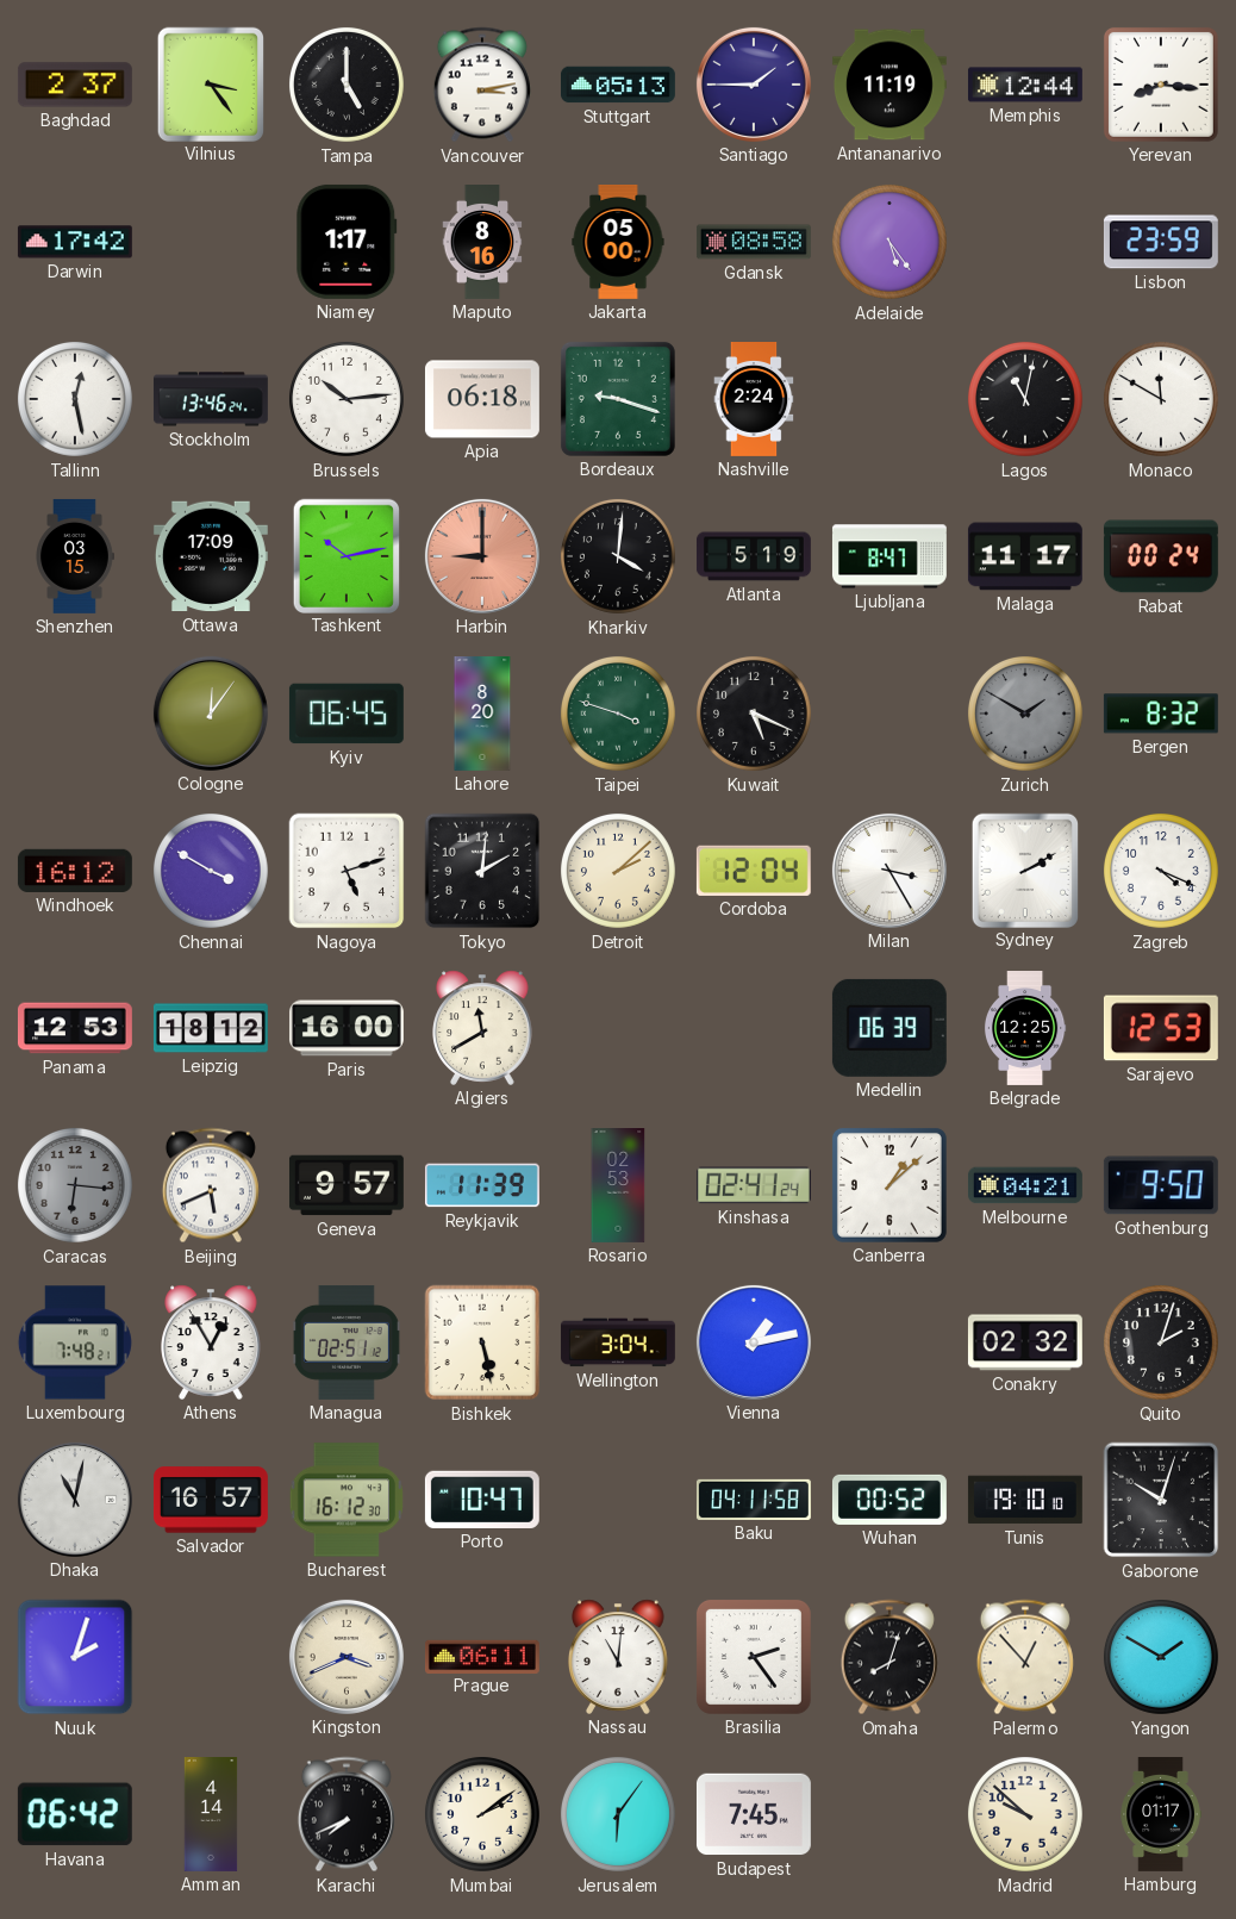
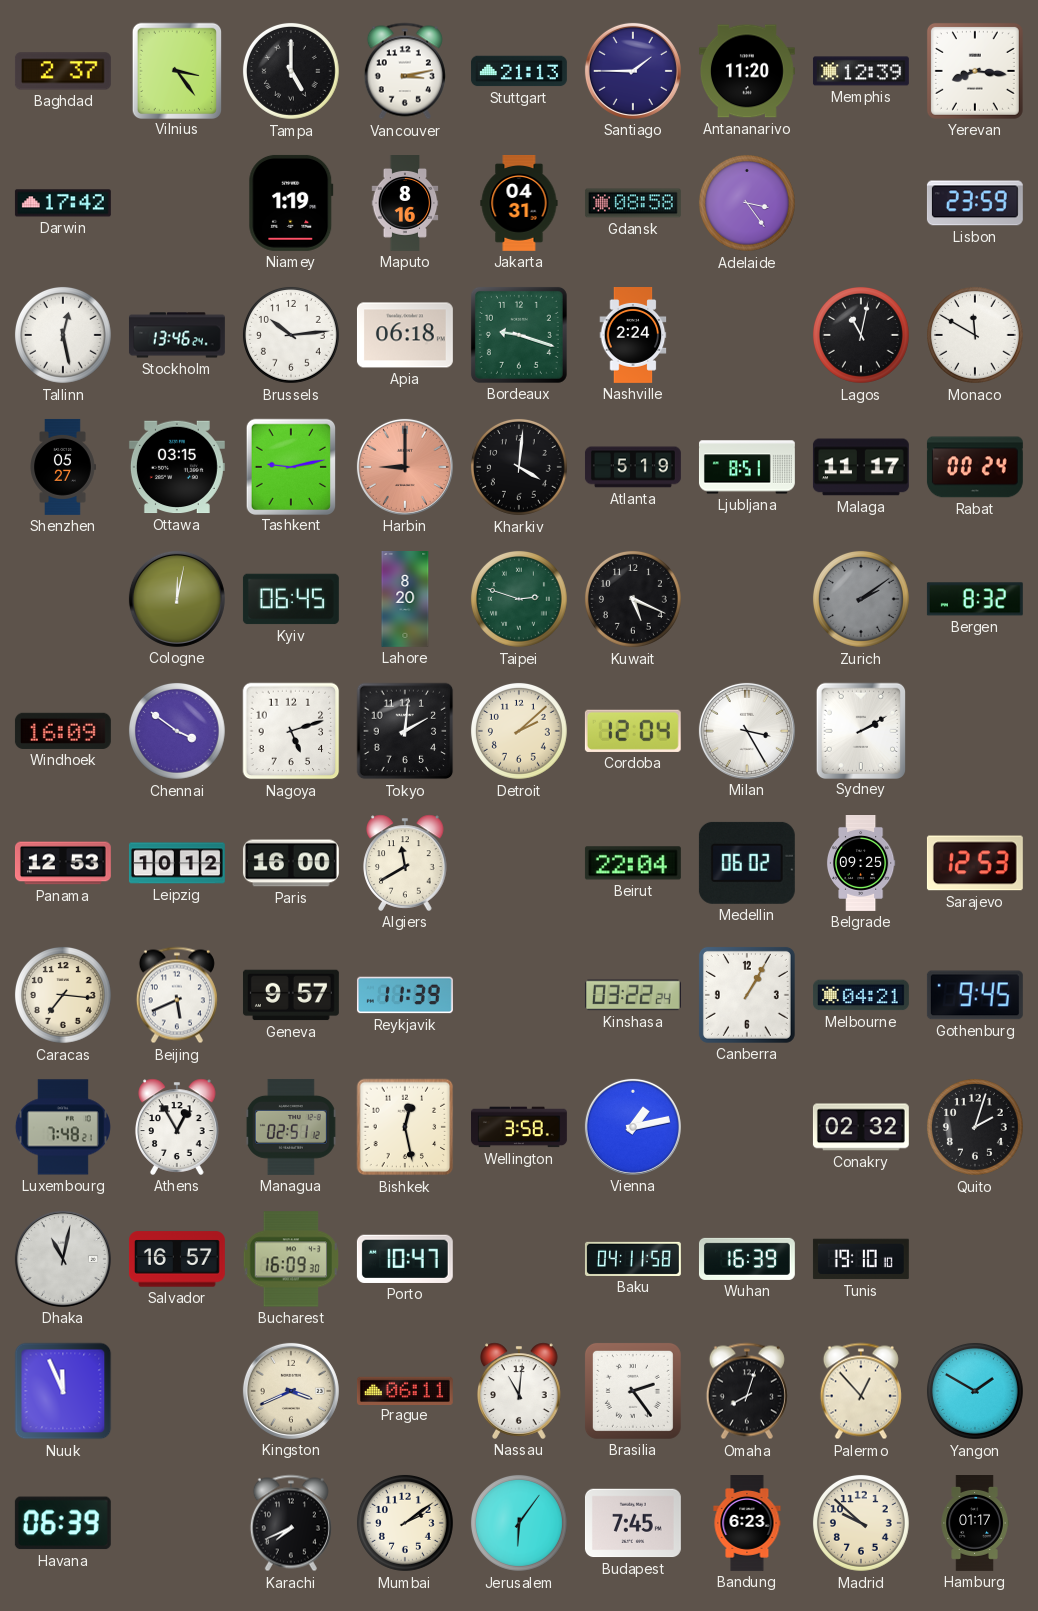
Stuttgart: 05:13 -> 21:13
Antananarivo: 11:19 -> 11:20
Memphis: 12:44 -> 12:39
Niamey: 1:17 -> 1:19
Jakarta: 05:00 -> 04:31
Adelaide: 5:24 -> 3:24
Shenzhen: 03:15 -> 05:27
Ottawa: 17:09 -> 03:15
Tashkent: 10:13 -> 9:13
Ljubljana: 8:47 -> 8:51
Cologne: 12:06 -> 12:02
Taipei: 3:48 -> 2:48
Zurich: 1:50 -> 2:09
Windhoek: 16:12 -> 16:09
Chennai: 3:50 -> 3:51
Zagreb: 4:19 -> none
Leipzig: 18:12 -> 10:12
Beirut: none -> 22:04
Medellin: 06:39 -> 06:02
Belgrade: 12:25 -> 09:25
Caracas: 6:16 -> 7:16
Caracas dial: grey -> cream
Rosario: 02:53 -> none
Kinshasa: 02:41 -> 03:22
Canberra: 1:08 -> 1:05
Gothenburg: 9:50 -> 9:45
Bishkek: 5:28 -> 12:28
Wellington: 3:04 -> 3:58
Bucharest: 16:12 -> 16:09
Wuhan: 00:52 -> 16:39
Gaborone: 10:03 -> none
Nuuk: 2:03 -> 11:56
Havana: 06:42 -> 06:39
Amman: 4:14 -> none
Bandung: none -> 6:23
